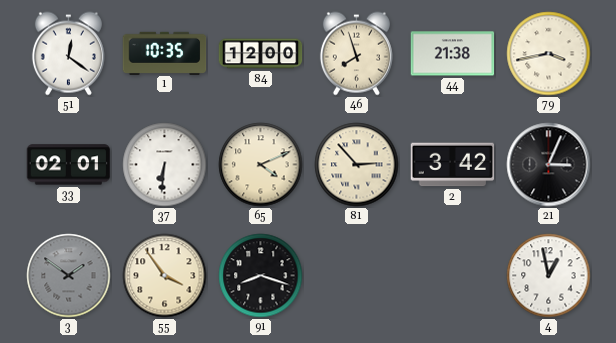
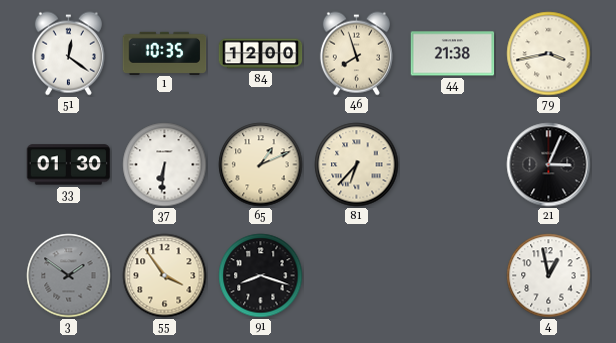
33: 02:01 -> 01:30
65: 4:11 -> 1:11
81: 2:53 -> 6:37
2: 3:42 -> none
